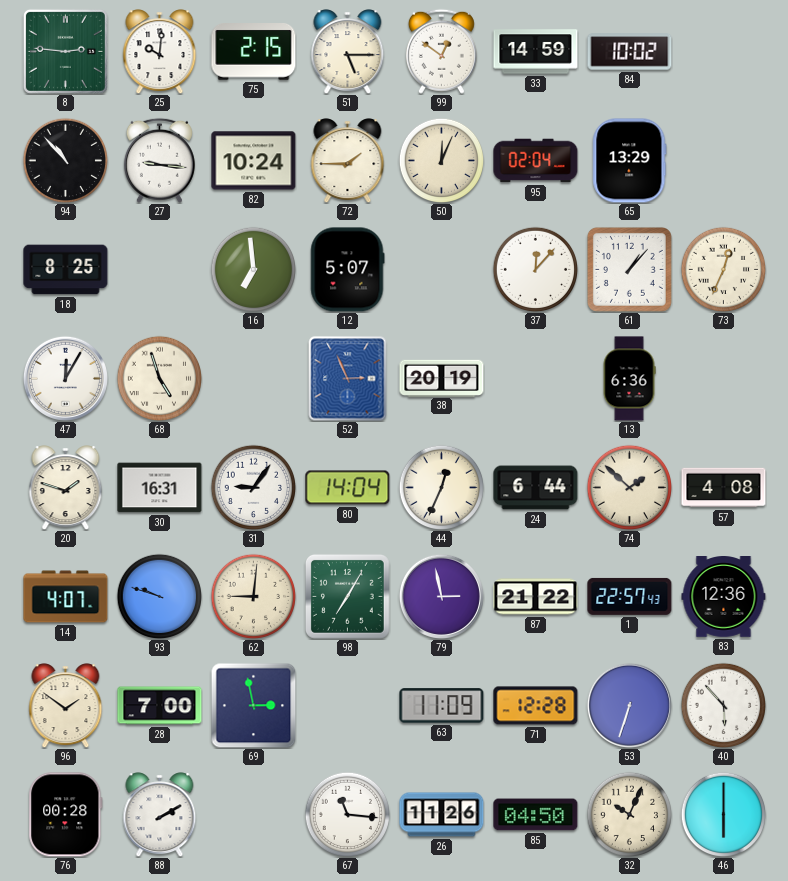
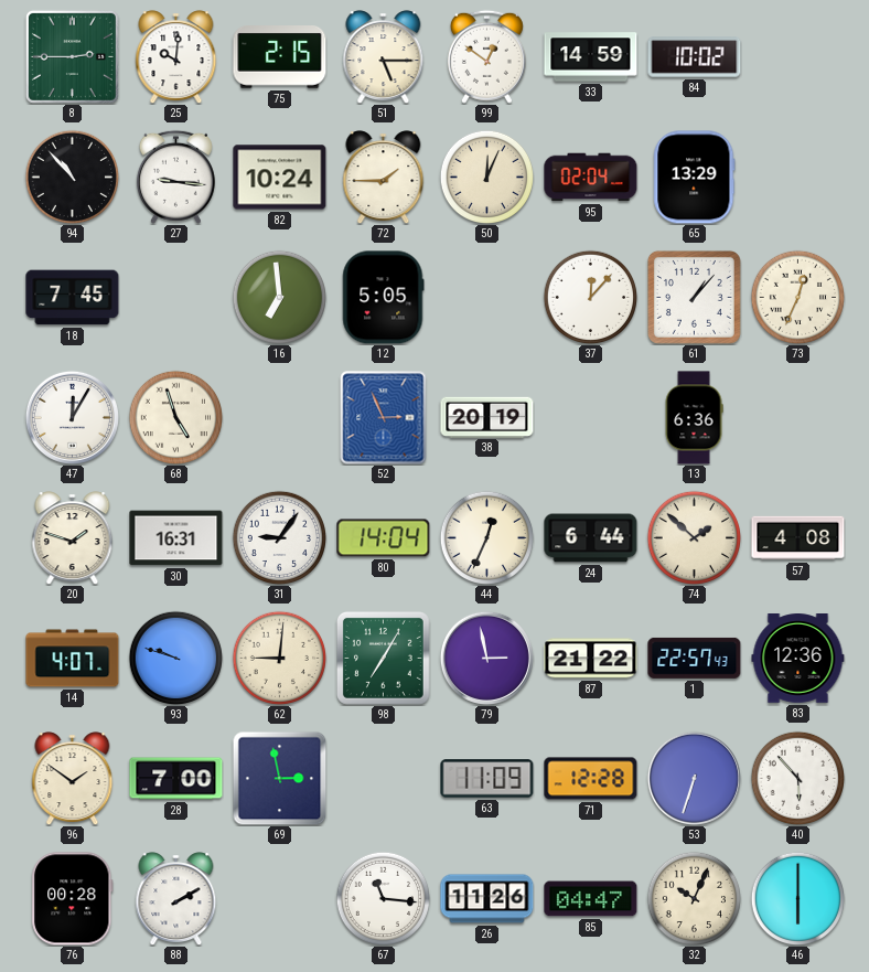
8: 2:46 -> 2:45
18: 8:25 -> 7:45
12: 5:07 -> 5:05
85: 04:50 -> 04:47
